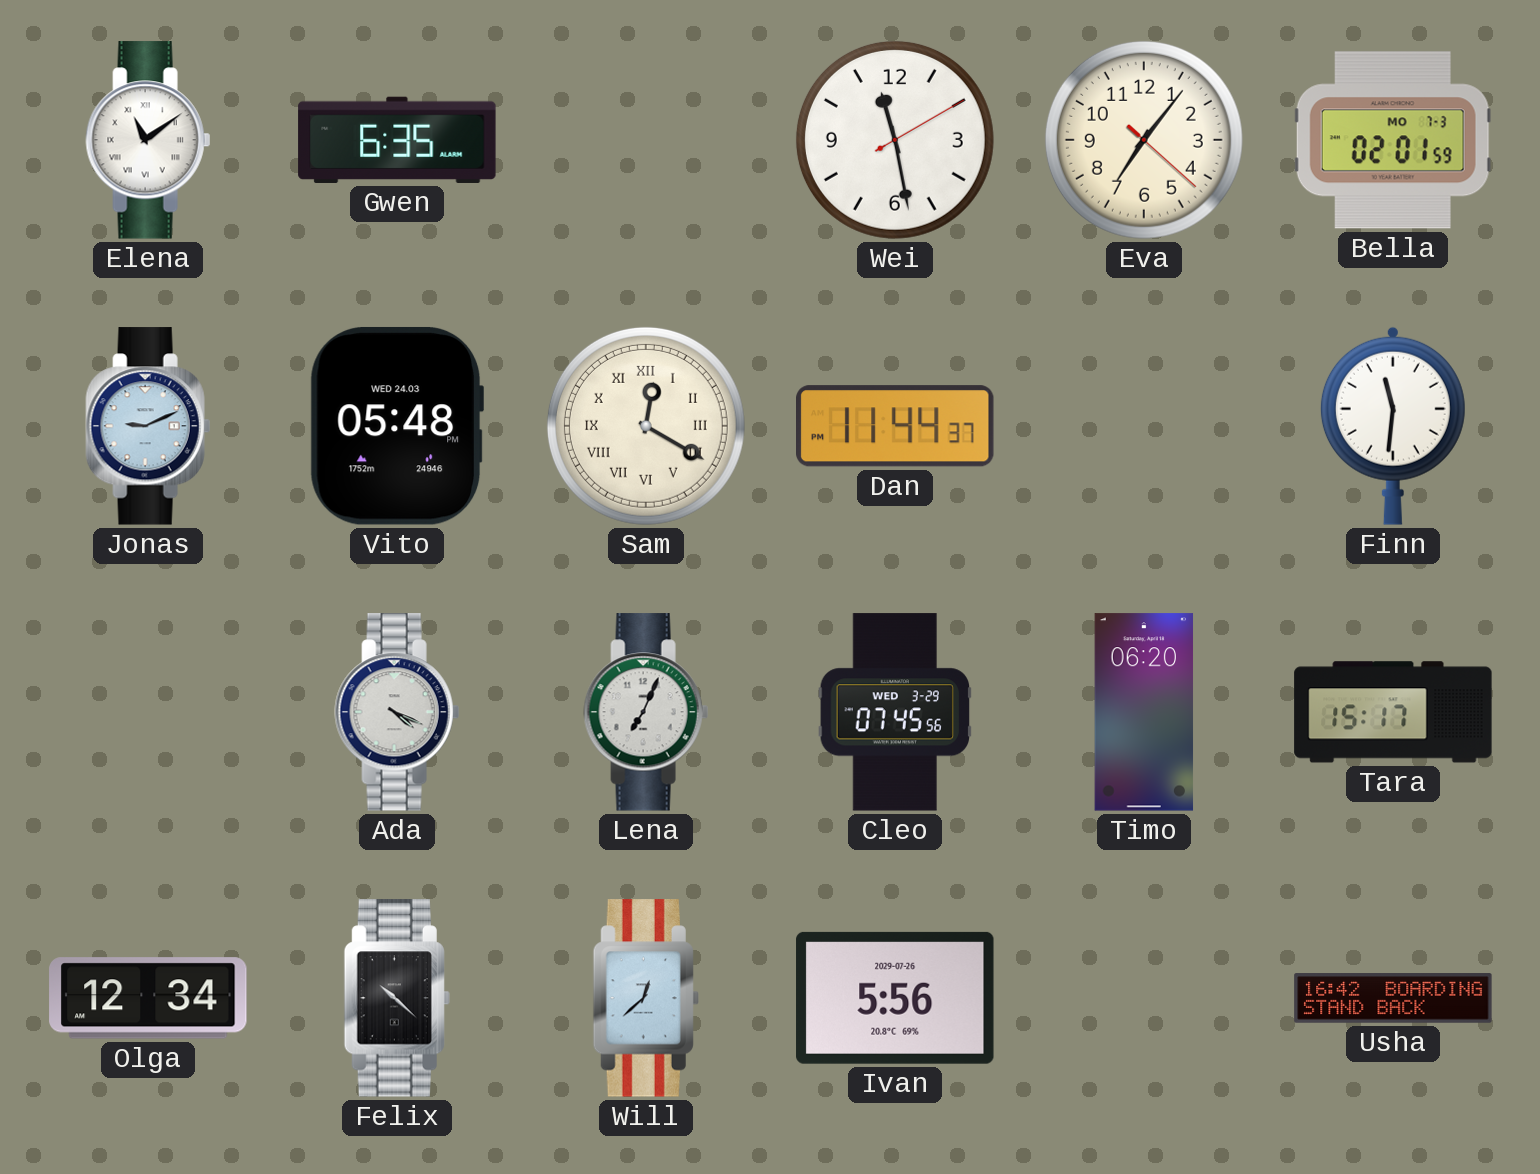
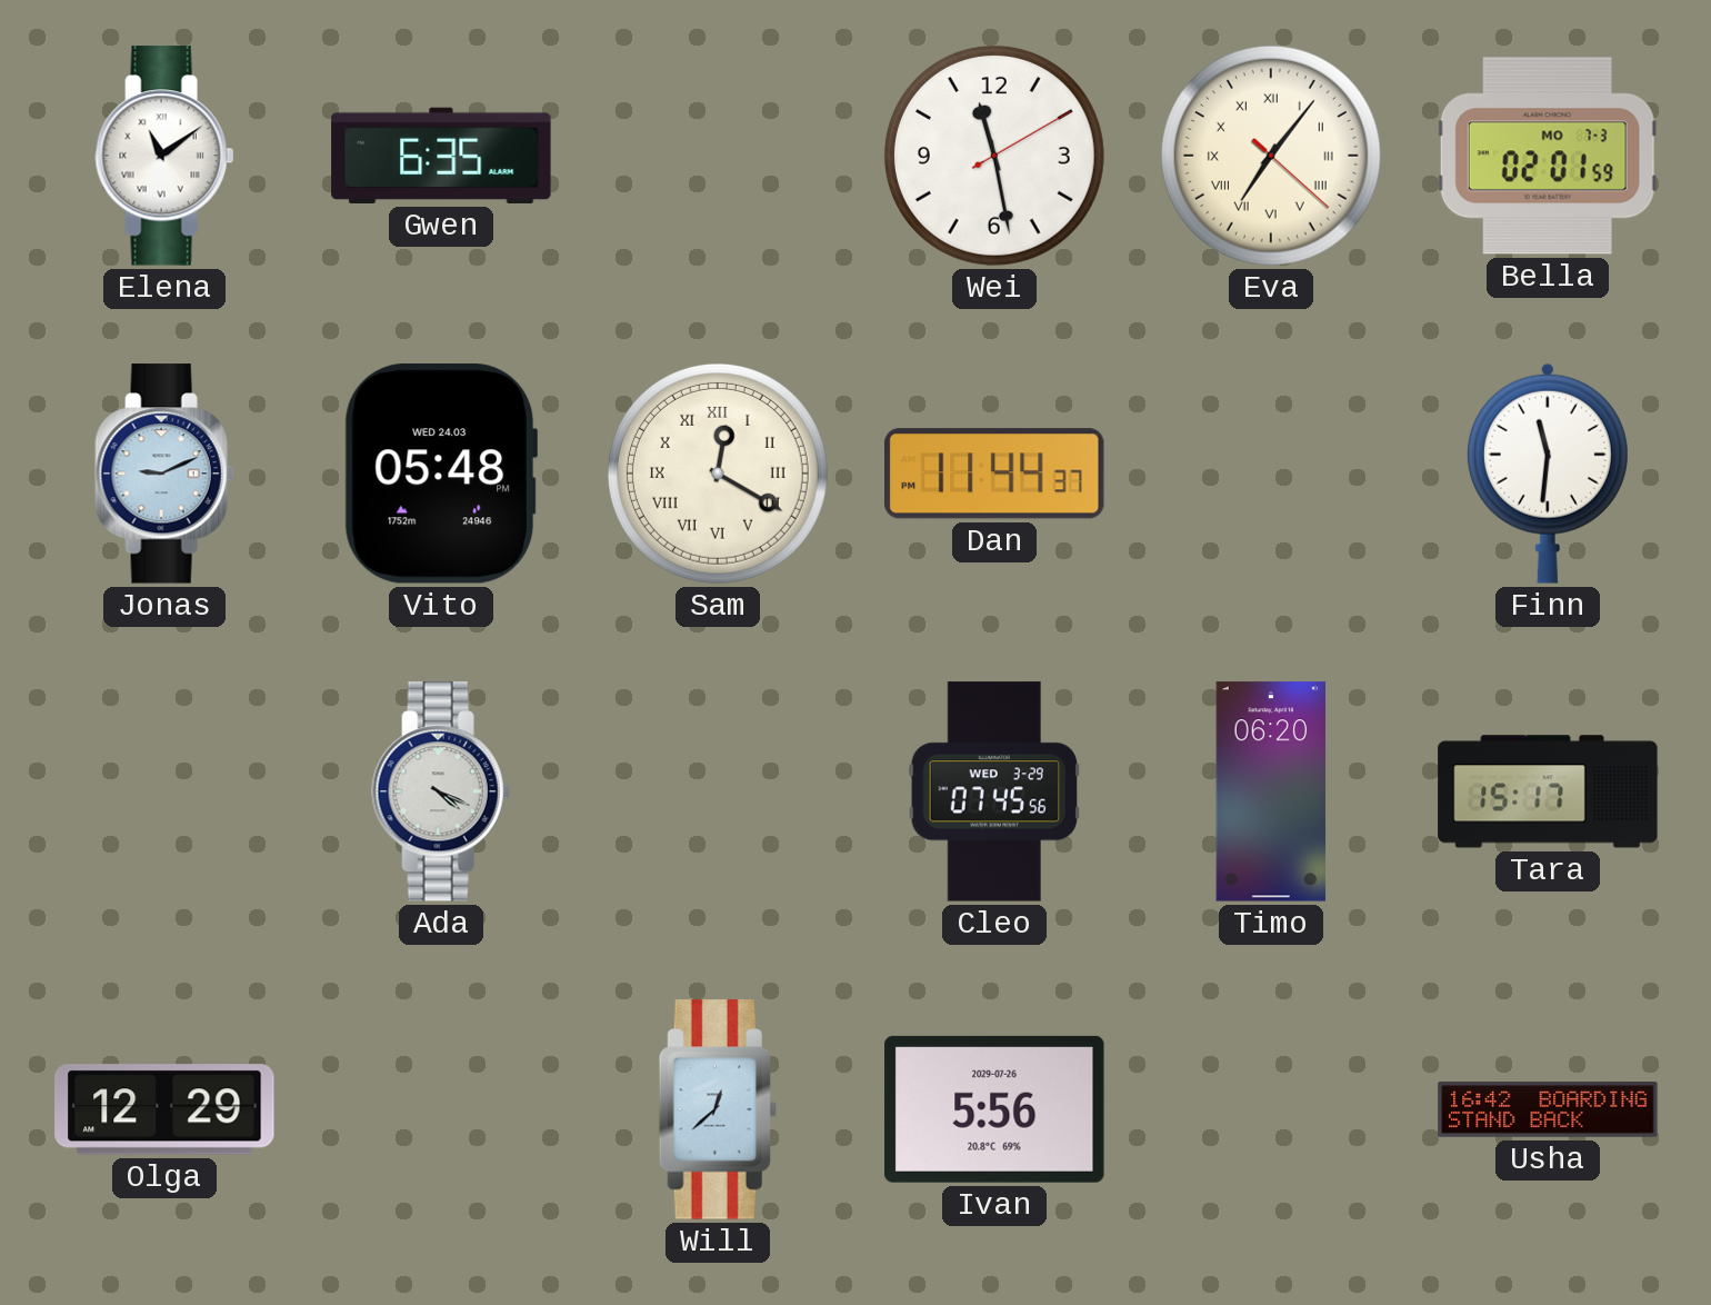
Eva numerals: Arabic -> Roman
Lena: 7:04 -> none
Olga: 12:34 -> 12:29
Felix: 10:22 -> none
